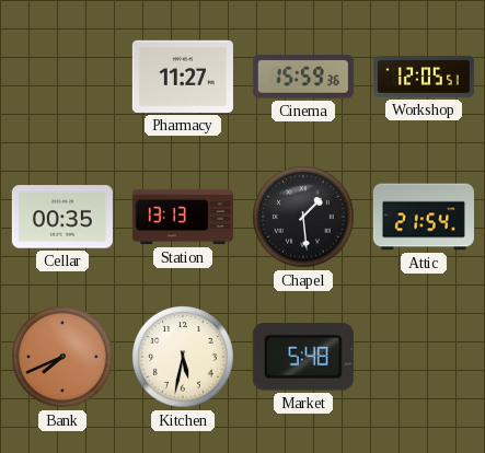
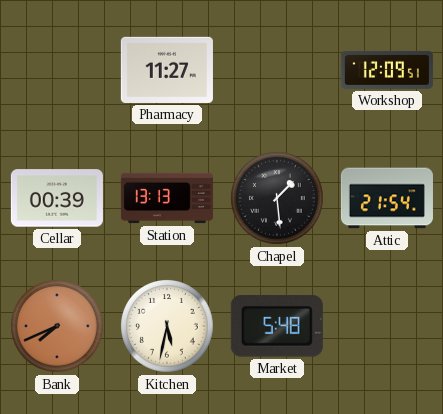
Cinema: 15:59 -> none
Workshop: 12:05 -> 12:09
Cellar: 00:35 -> 00:39
